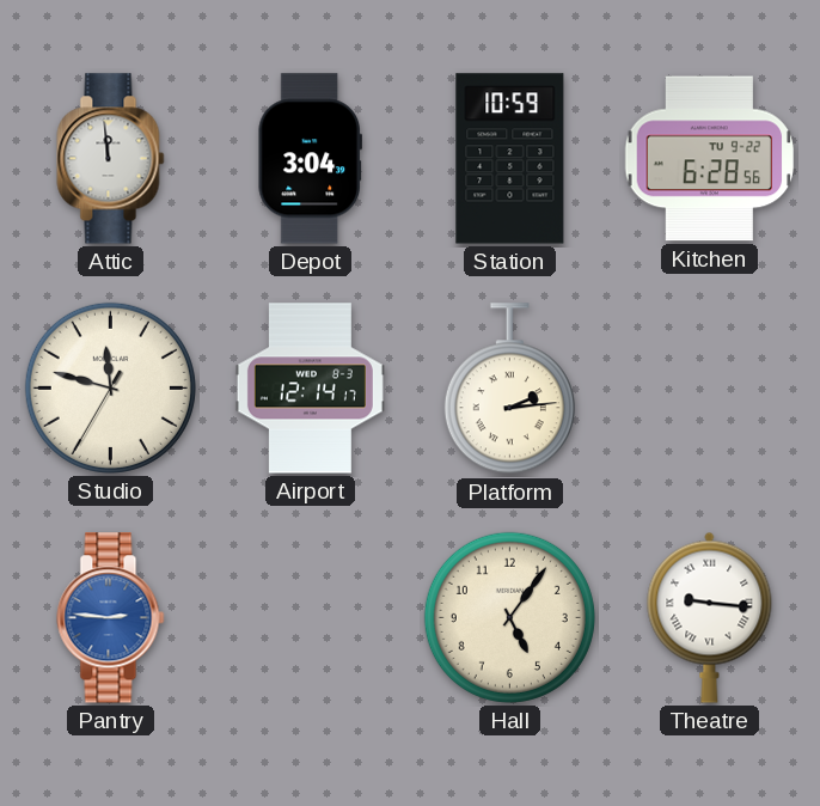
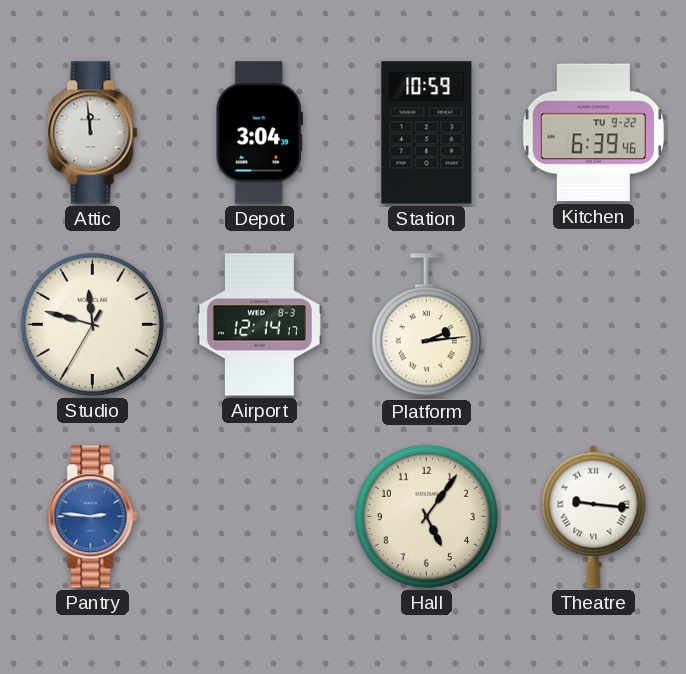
Kitchen: 6:28 -> 6:39
